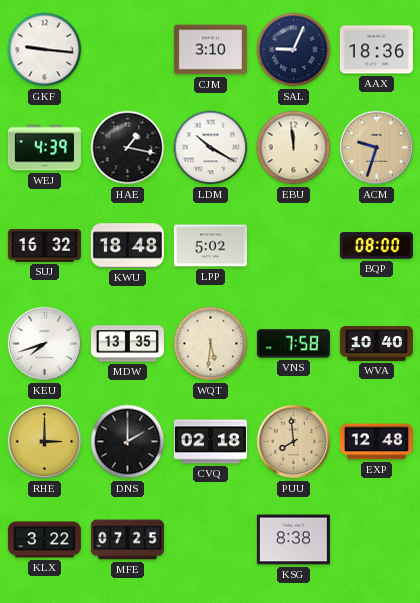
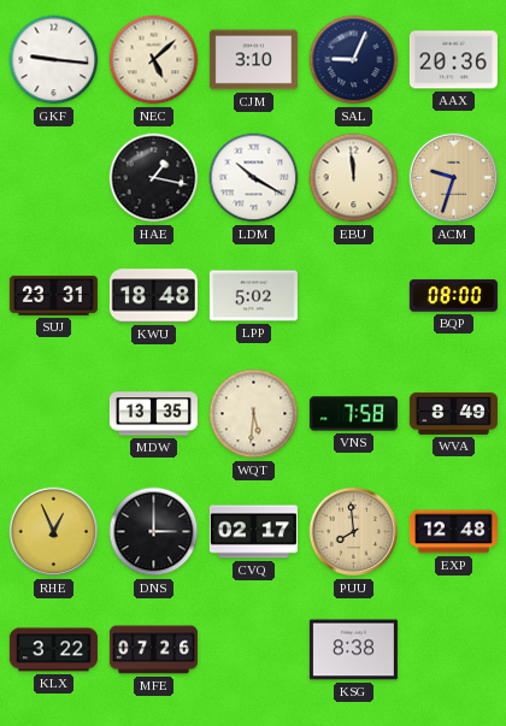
NEC: none -> 5:08
AAX: 18:36 -> 20:36
WEJ: 4:39 -> none
SUJ: 16:32 -> 23:31
KEU: 7:42 -> none
WVA: 10:40 -> 8:49
RHE: 3:00 -> 12:56
DNS: 2:00 -> 3:00
CVQ: 02:18 -> 02:17
MFE: 07:25 -> 07:26
